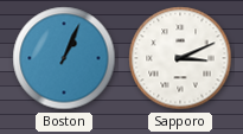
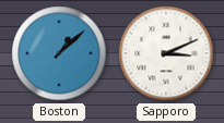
Boston: 1:04 -> 1:08
